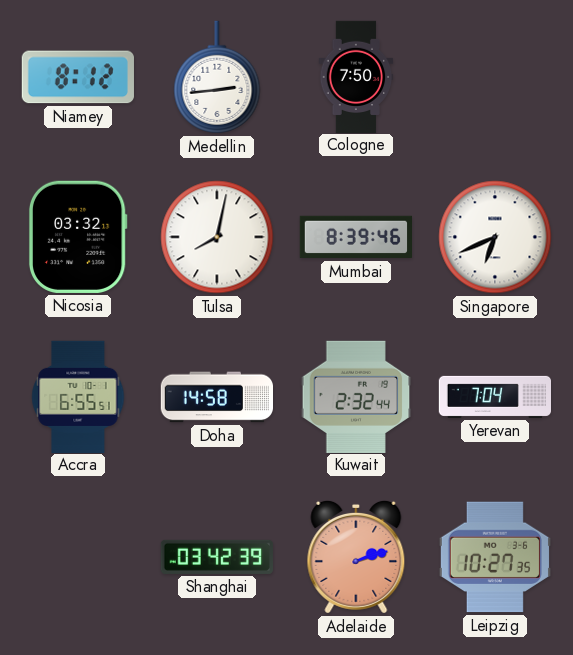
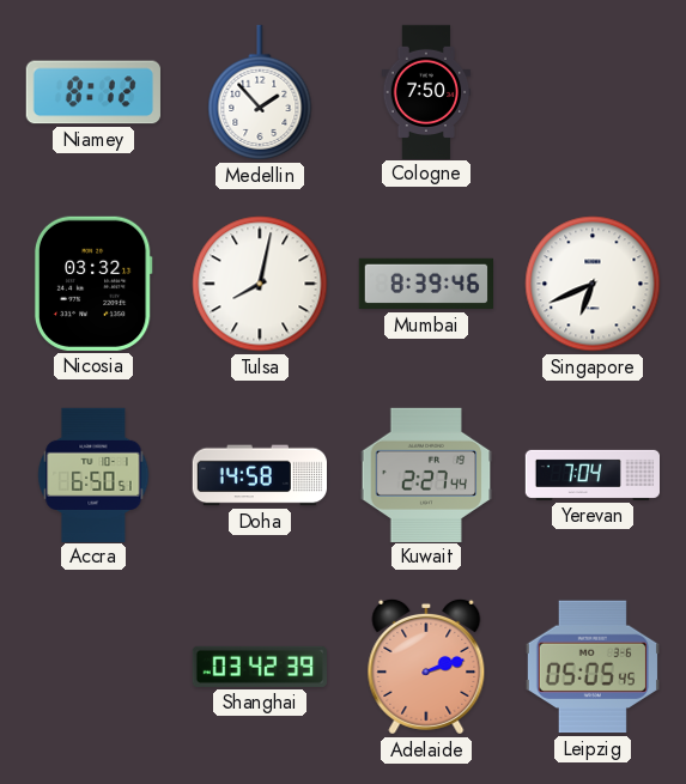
Medellin: 2:44 -> 1:53
Accra: 6:55 -> 6:50
Kuwait: 2:32 -> 2:27
Leipzig: 10:27 -> 05:05
